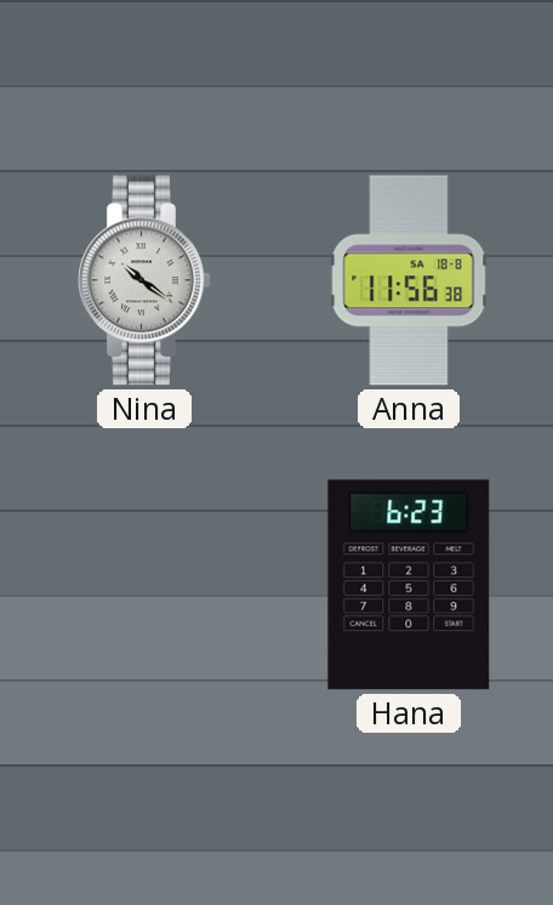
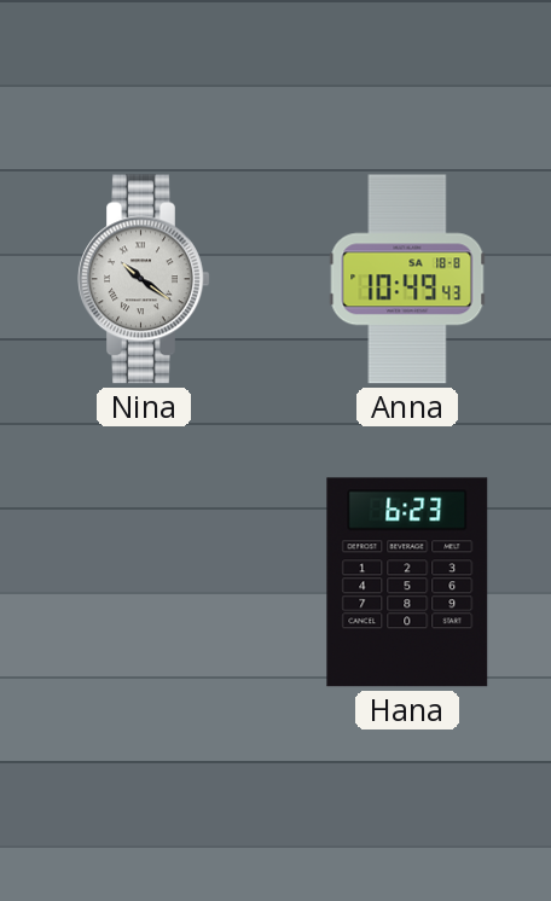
Anna: 11:56 -> 10:49
